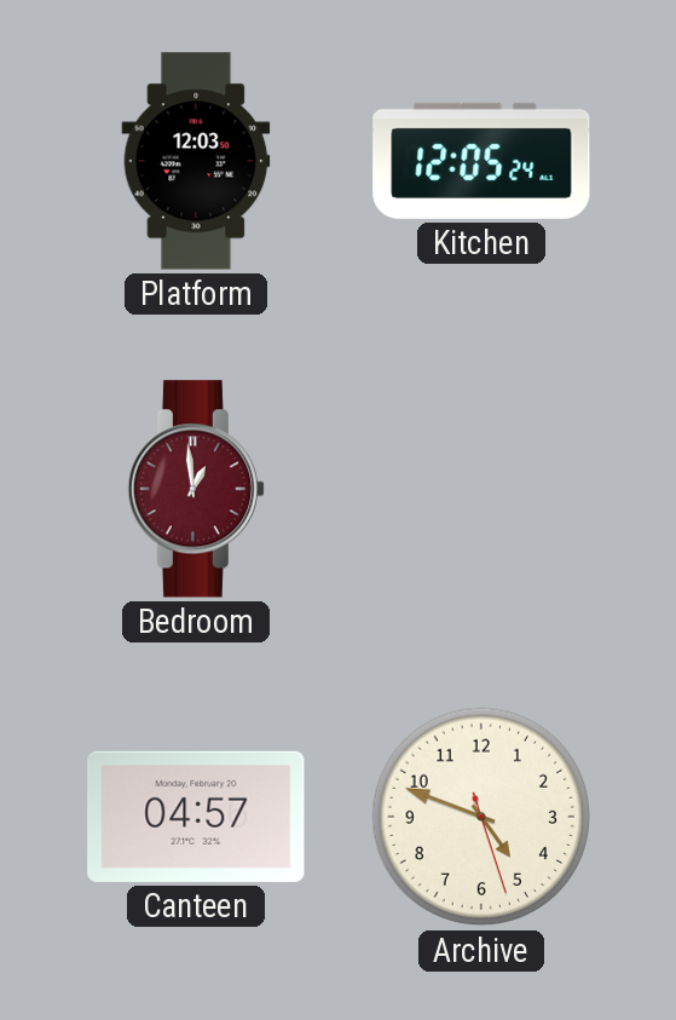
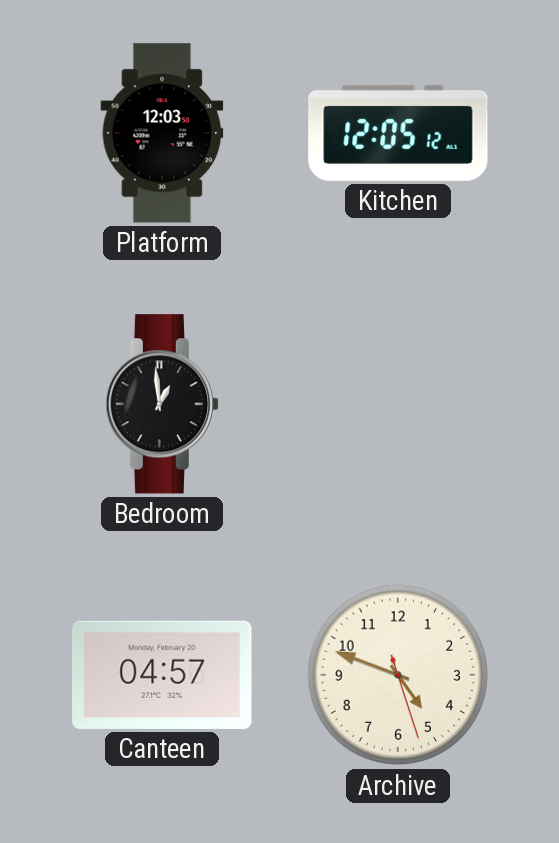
Kitchen: 12:05:24 -> 12:05:12
Bedroom dial: burgundy -> black
